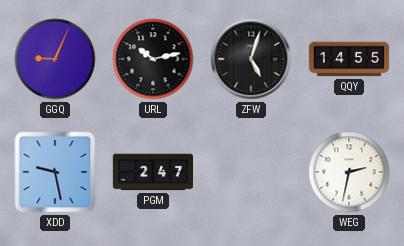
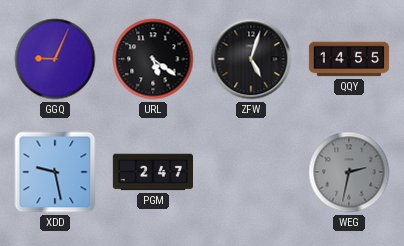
URL: 10:13 -> 5:21
WEG dial: white -> grey
